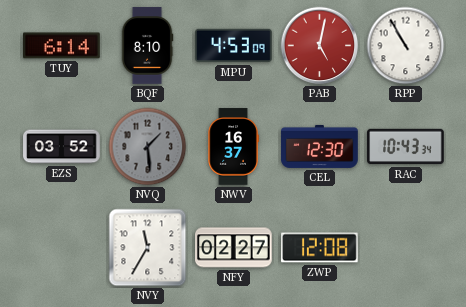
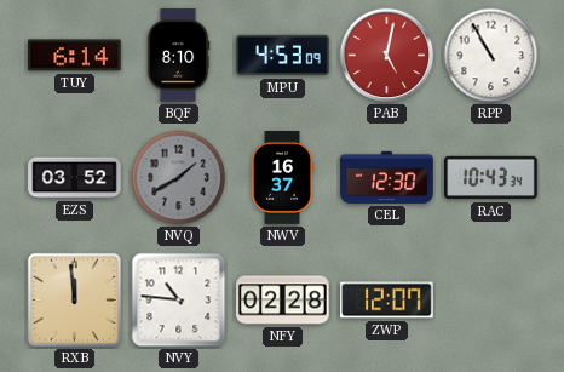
NVQ: 1:29 -> 1:40
RXB: none -> 11:59
NVY: 11:35 -> 10:46
NFY: 02:27 -> 02:28
ZWP: 12:08 -> 12:07
